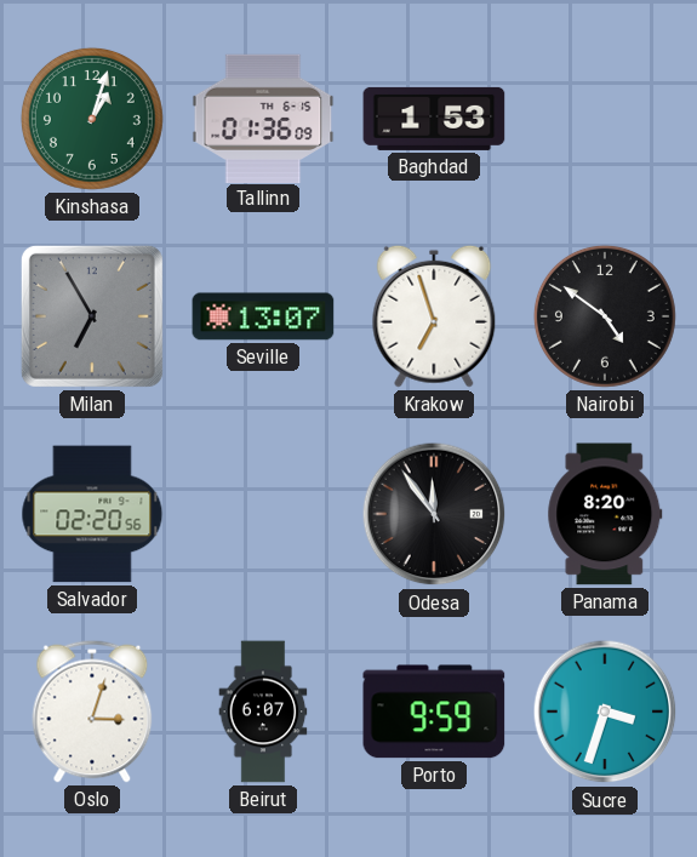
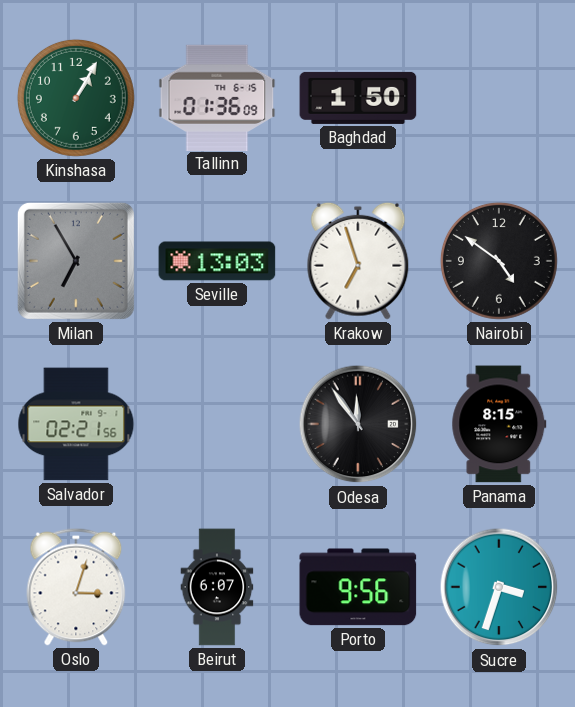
Kinshasa: 1:03 -> 1:05
Baghdad: 1:53 -> 1:50
Seville: 13:07 -> 13:03
Salvador: 02:20 -> 02:21
Panama: 8:20 -> 8:15
Porto: 9:59 -> 9:56
